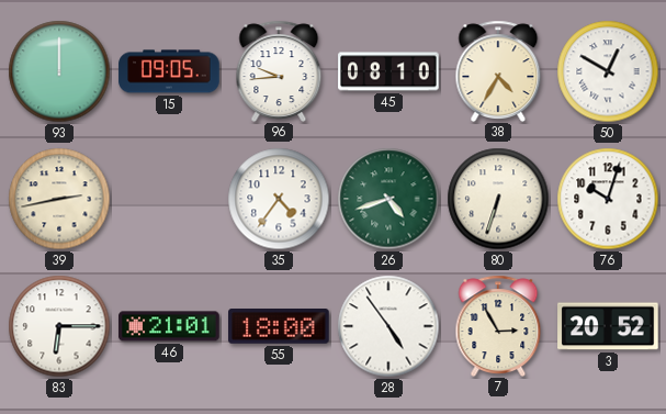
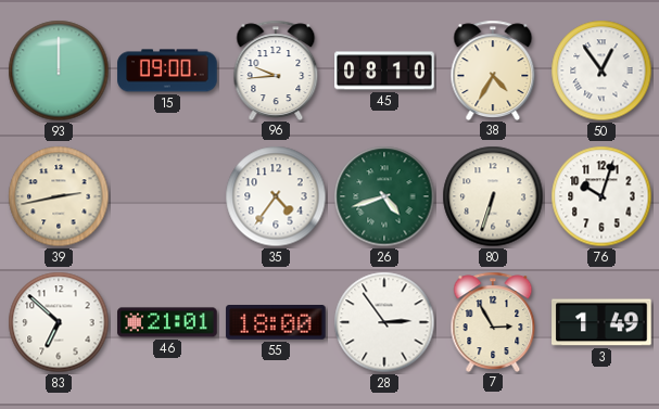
15: 09:05 -> 09:00
50: 12:50 -> 12:54
83: 6:15 -> 6:52
28: 4:54 -> 2:54
3: 20:52 -> 1:49
